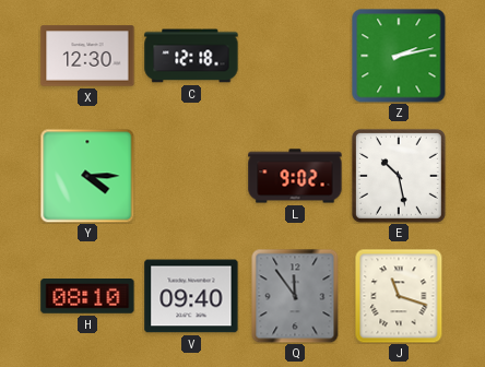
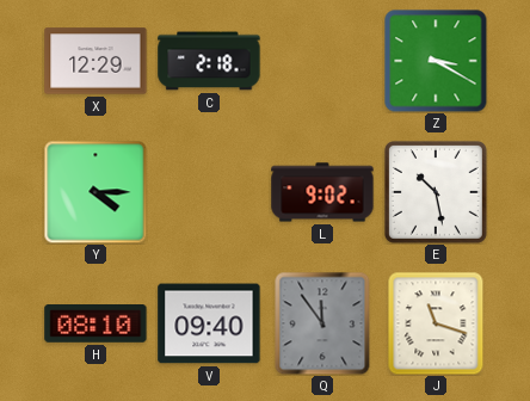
X: 12:30 -> 12:29
C: 12:18 -> 2:18
Z: 2:13 -> 3:20
